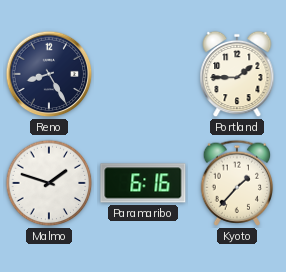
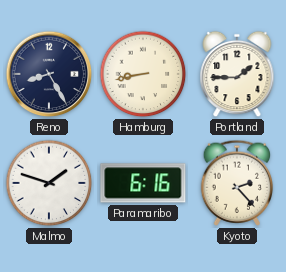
Hamburg: none -> 8:43
Kyoto: 1:37 -> 2:23
